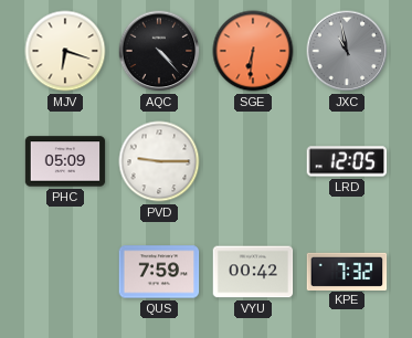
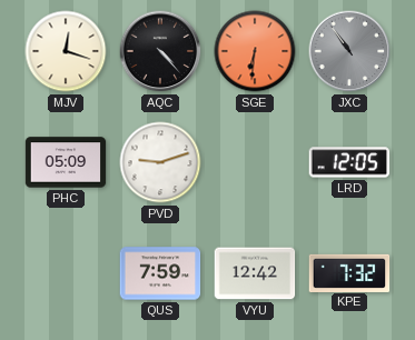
MJV: 6:18 -> 12:18
JXC: 10:58 -> 10:54
PVD: 9:15 -> 9:12
VYU: 00:42 -> 12:42
